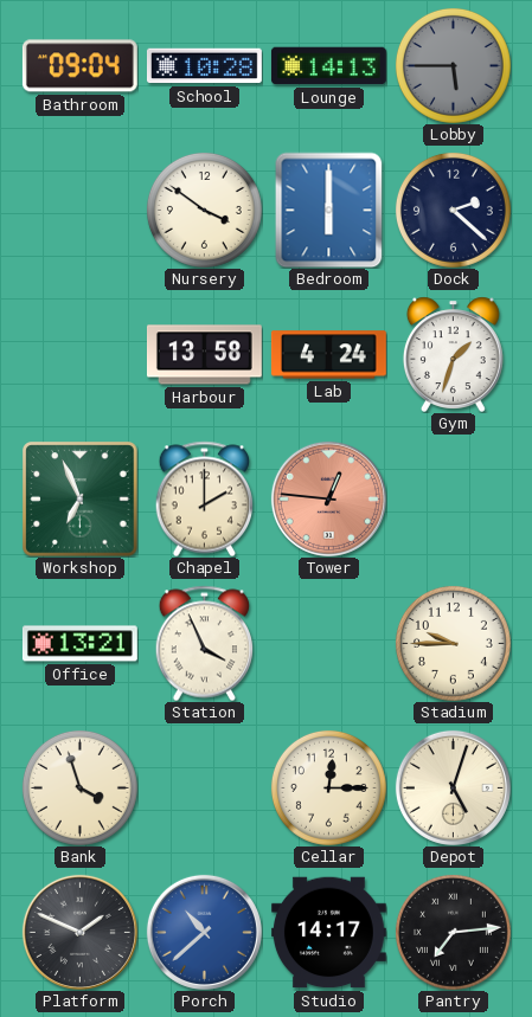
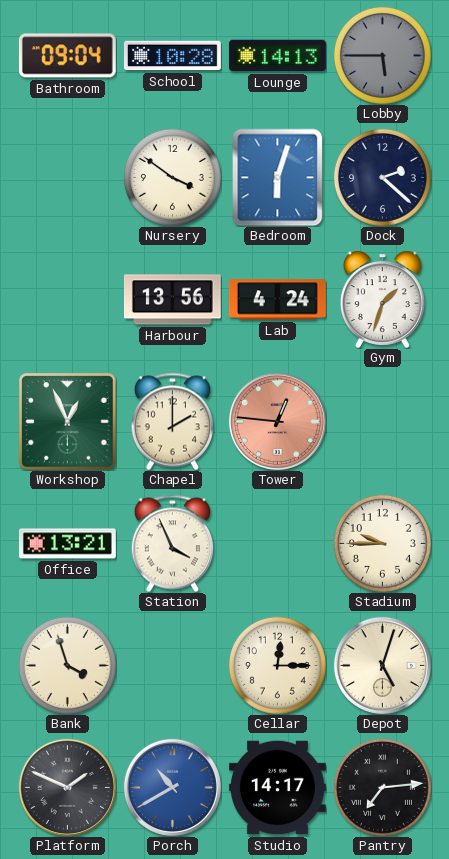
Bedroom: 6:00 -> 6:03
Harbour: 13:58 -> 13:56
Workshop: 6:56 -> 12:56
Porch: 10:38 -> 10:40
